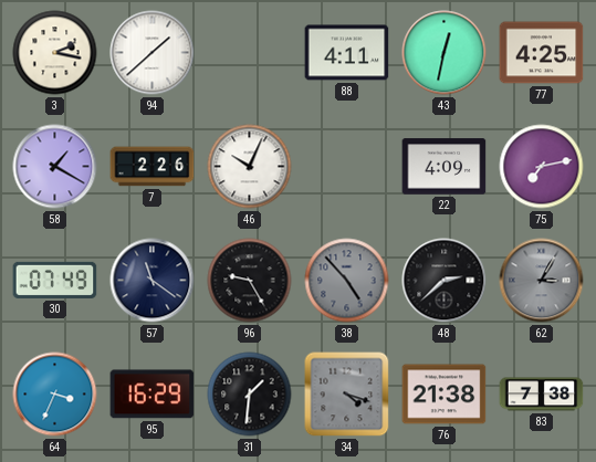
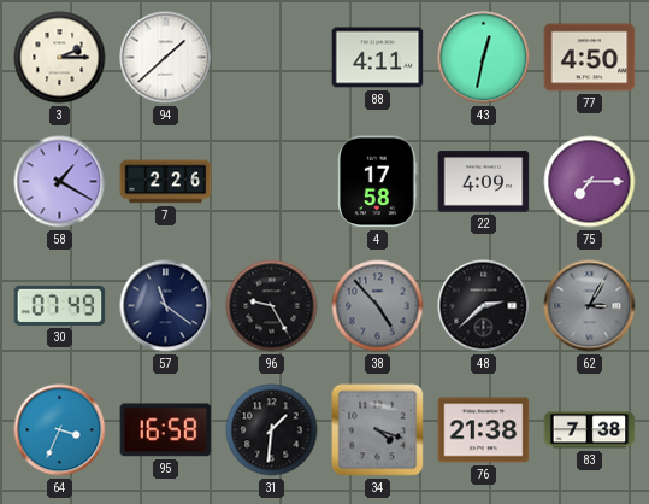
3: 2:17 -> 2:15
77: 4:25 -> 4:50
46: 10:04 -> none
4: none -> 17:58
75: 7:13 -> 7:15
95: 16:29 -> 16:58
